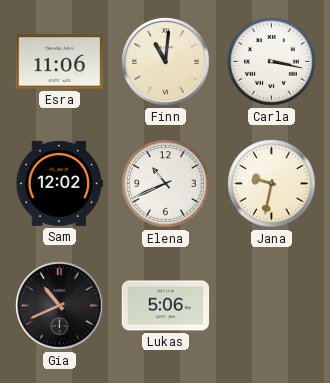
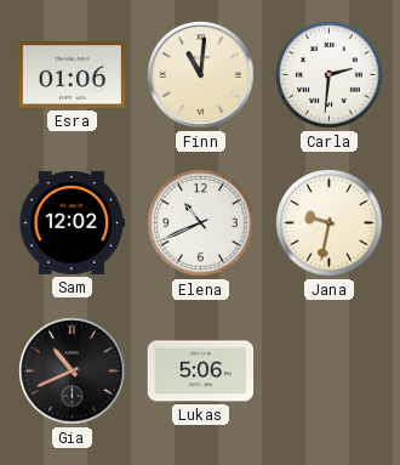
Esra: 11:06 -> 01:06
Carla: 3:17 -> 2:31
